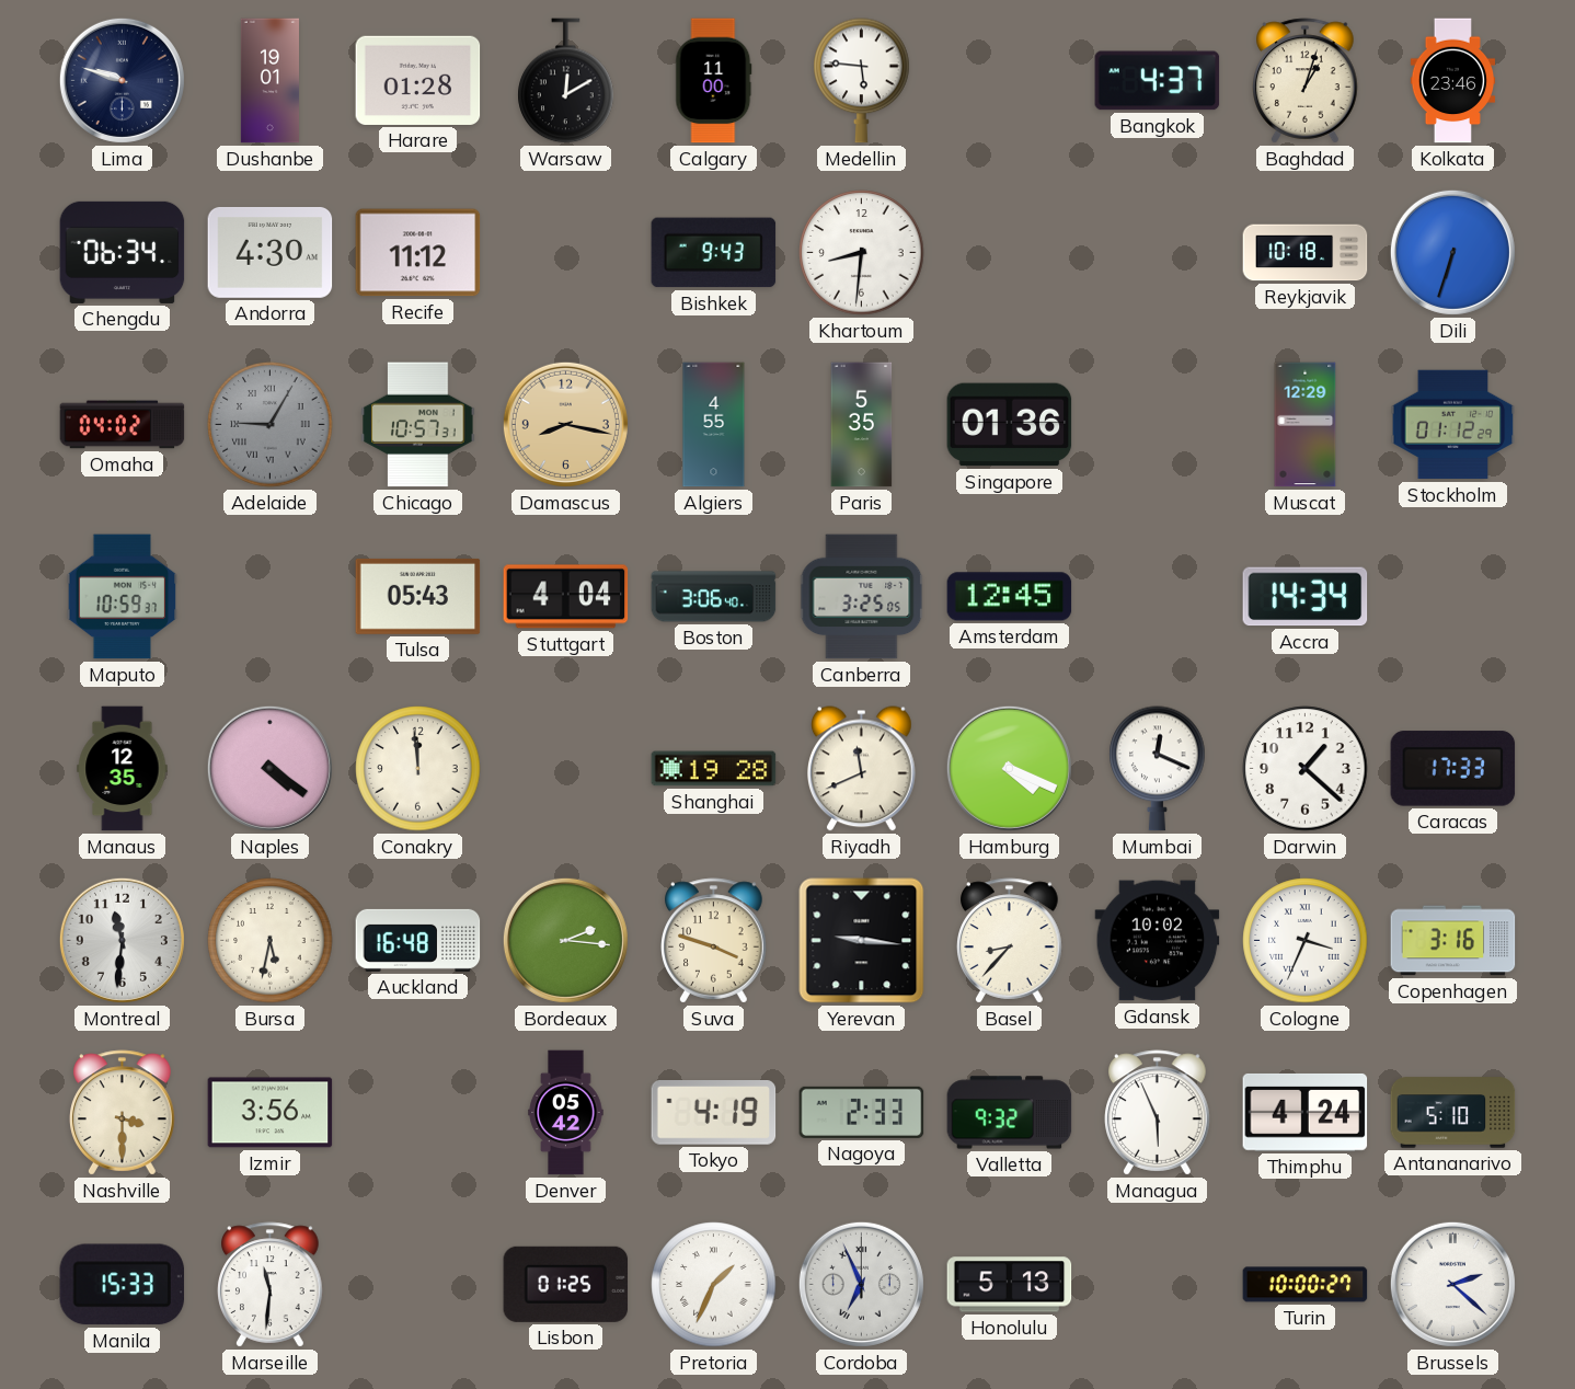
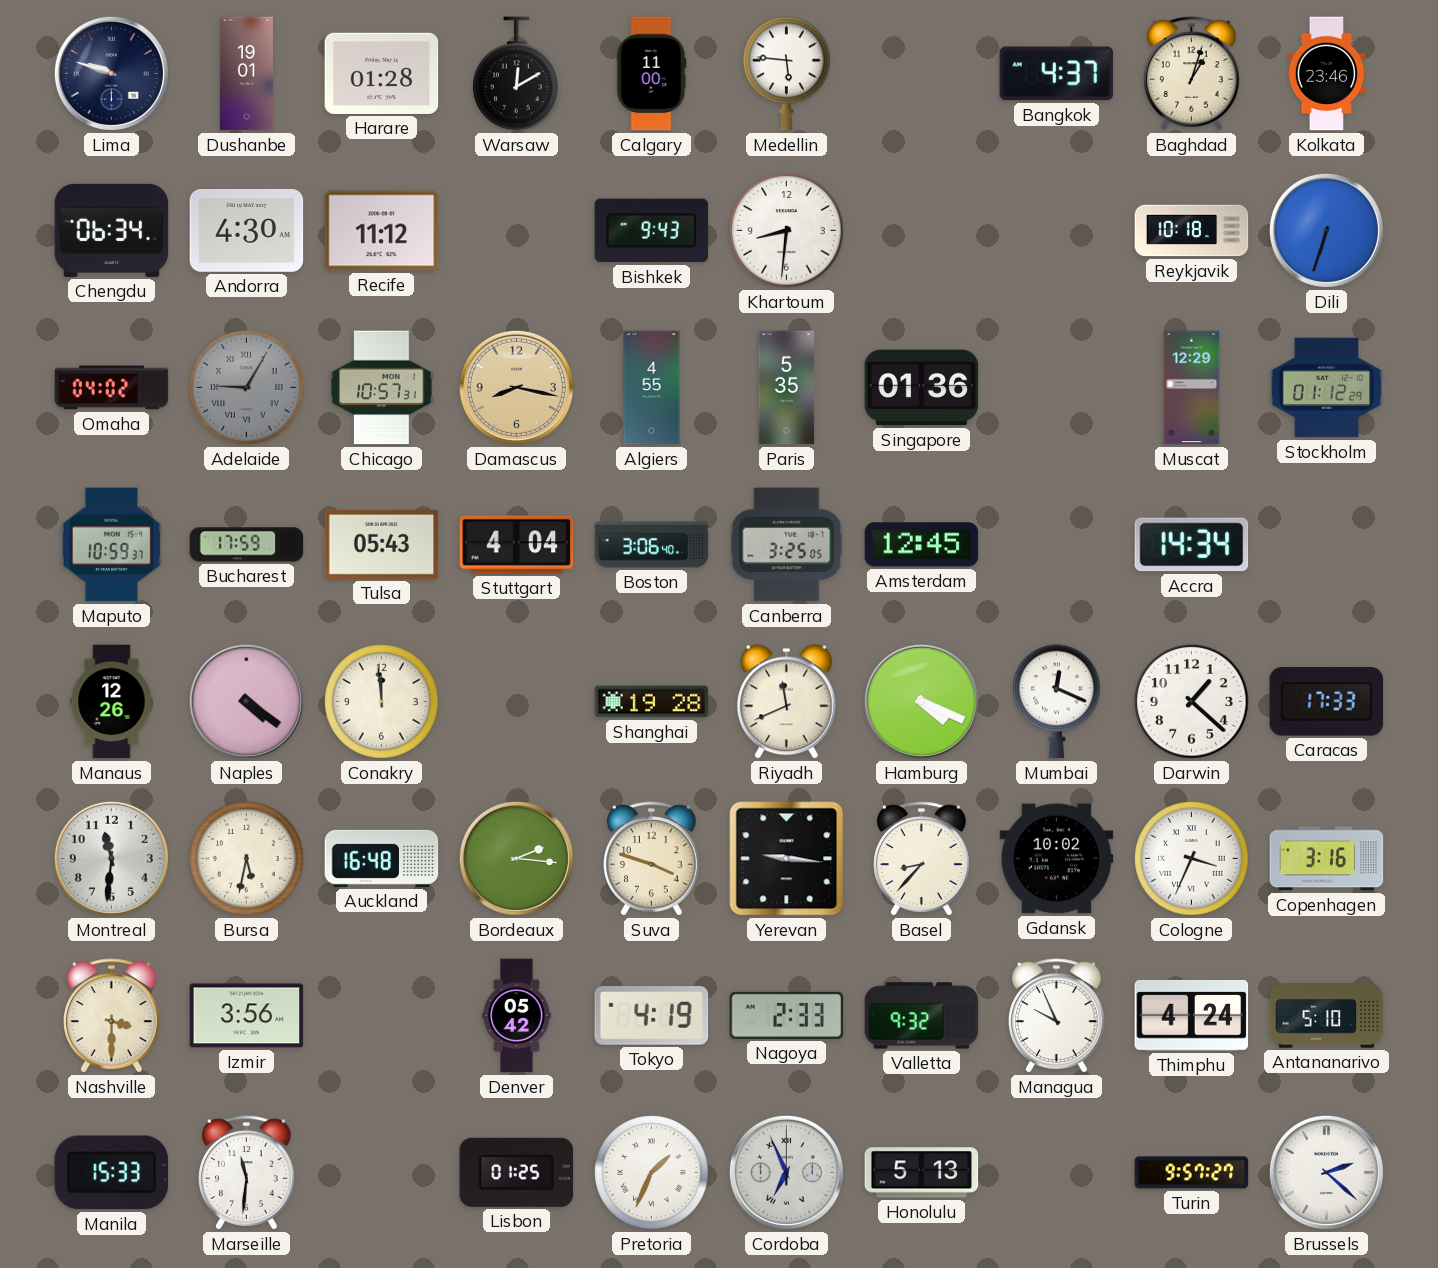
Bucharest: none -> 17:59
Manaus: 12:35 -> 12:26
Managua: 5:56 -> 9:56
Turin: 10:00 -> 9:57
